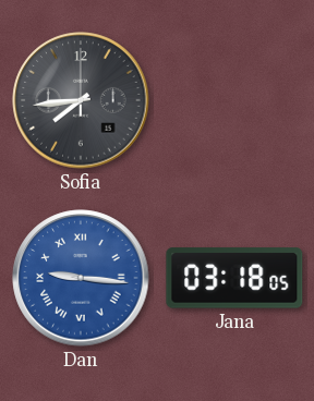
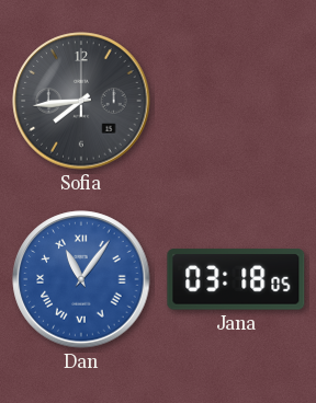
Dan: 9:16 -> 11:06
